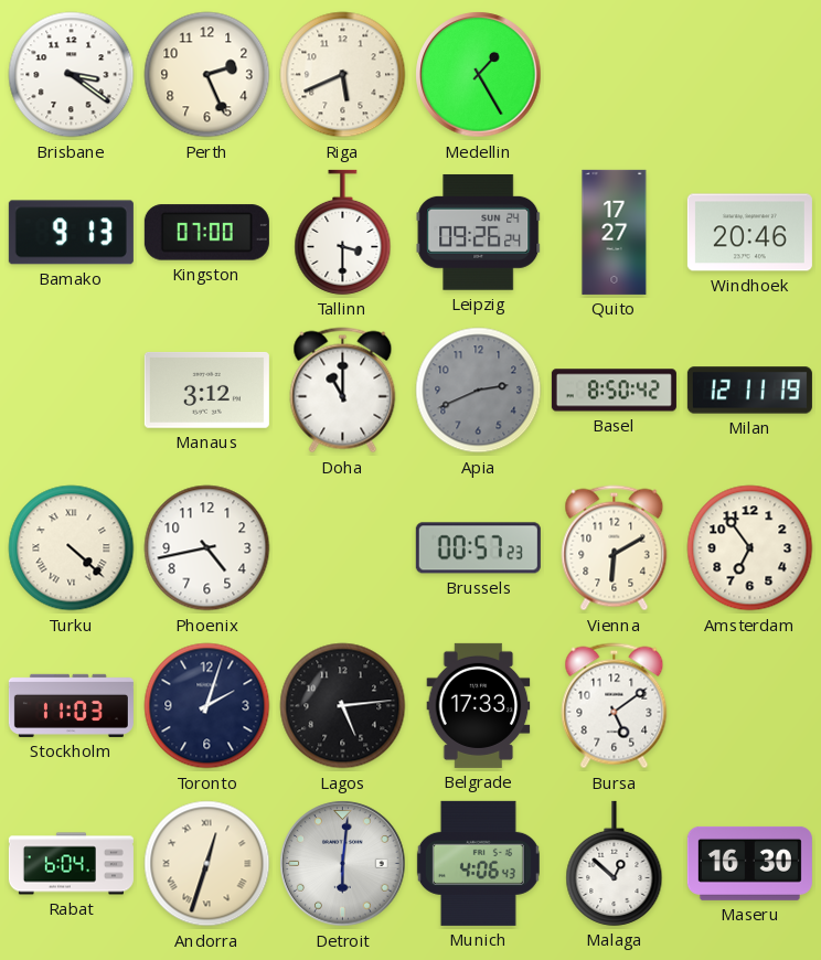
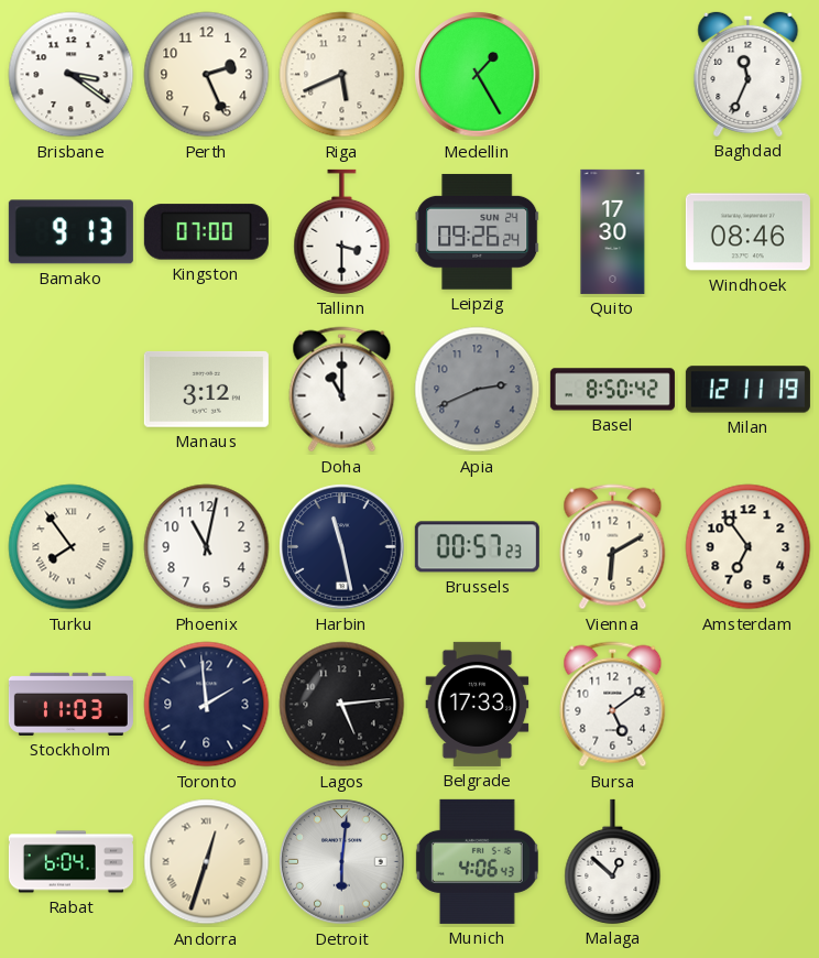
Baghdad: none -> 11:34
Quito: 17:27 -> 17:30
Windhoek: 20:46 -> 08:46
Turku: 4:22 -> 7:54
Phoenix: 4:43 -> 11:02
Harbin: none -> 11:28
Toronto: 2:03 -> 1:59
Maseru: 16:30 -> none
